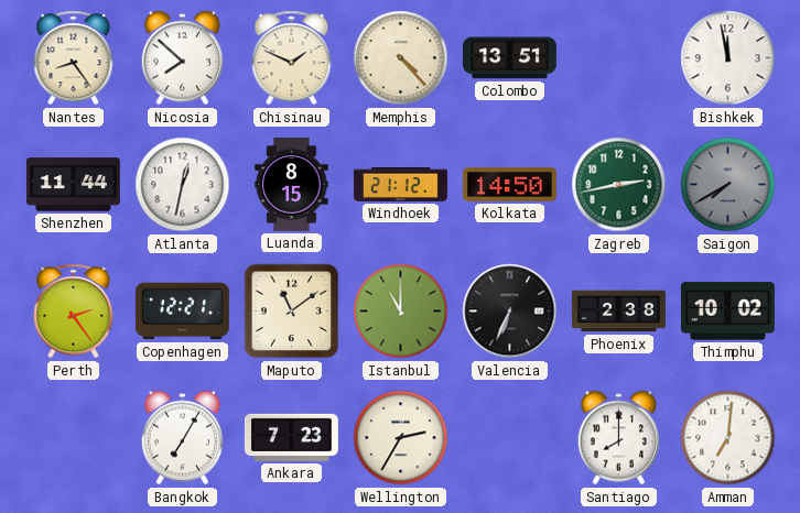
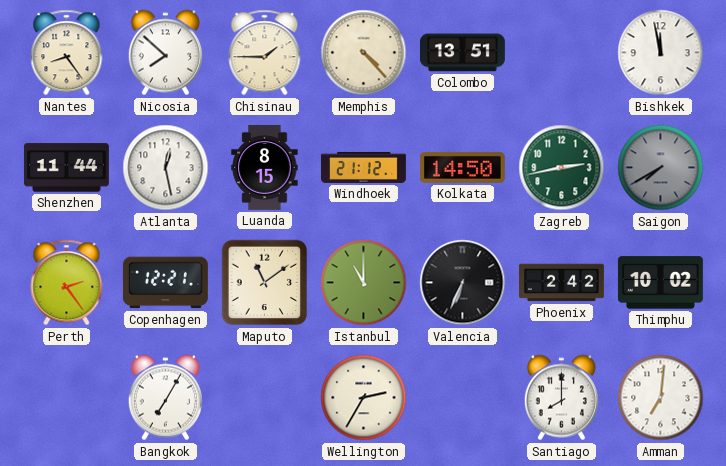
Chisinau: 1:49 -> 1:45
Atlanta: 12:32 -> 12:28
Phoenix: 2:38 -> 2:42
Ankara: 7:23 -> none
